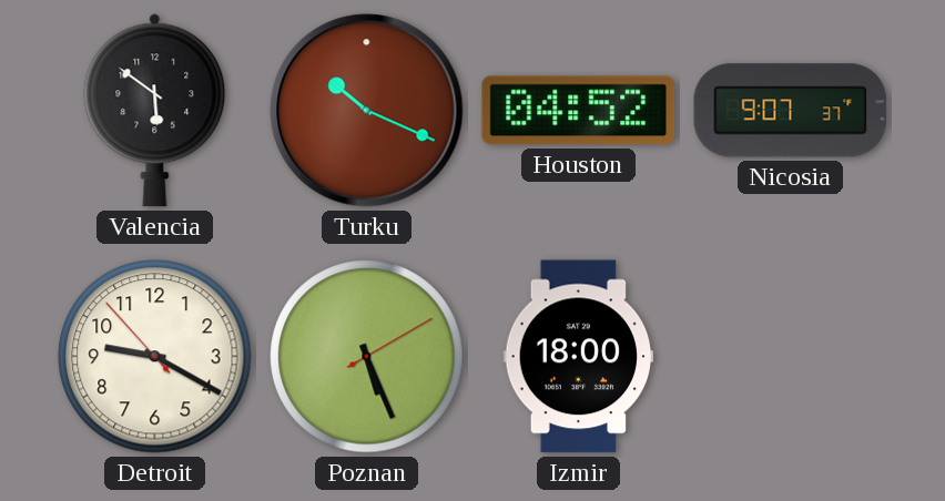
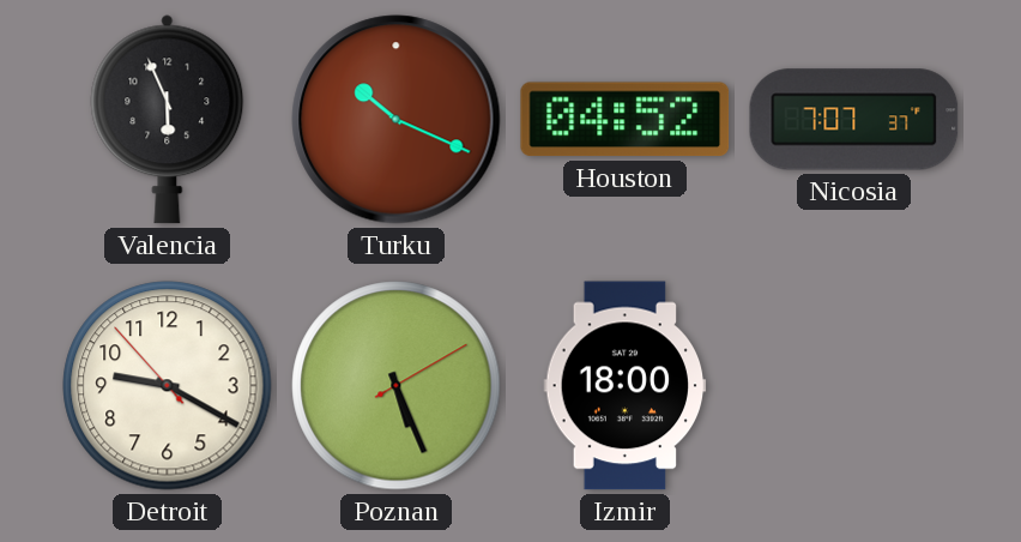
Valencia: 5:51 -> 5:56
Nicosia: 9:07 -> 7:07
